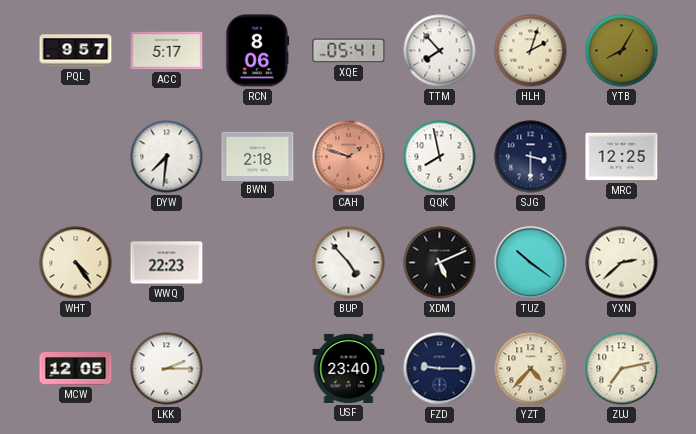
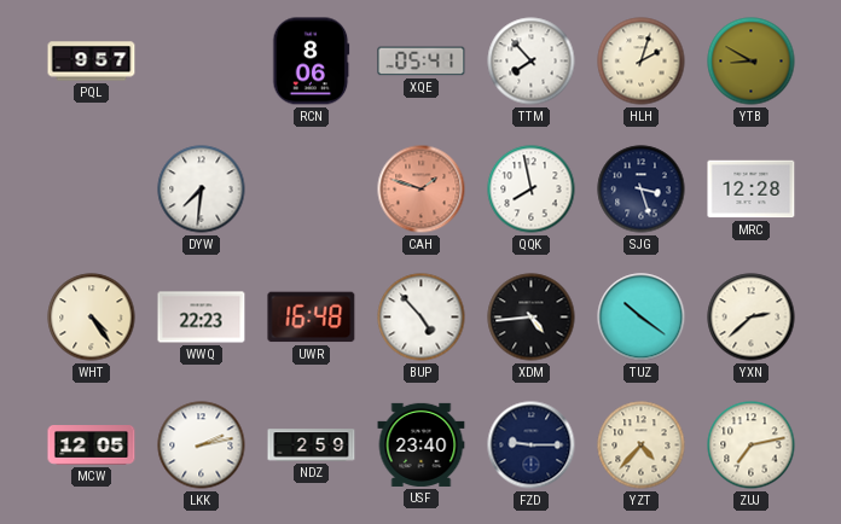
ACC: 5:17 -> none
YTB: 8:05 -> 8:50
BWN: 2:18 -> none
SJG: 3:30 -> 3:27
MRC: 12:25 -> 12:28
UWR: none -> 16:48
XDM: 5:11 -> 4:44
LKK: 2:15 -> 2:13
NDZ: none -> 2:59
